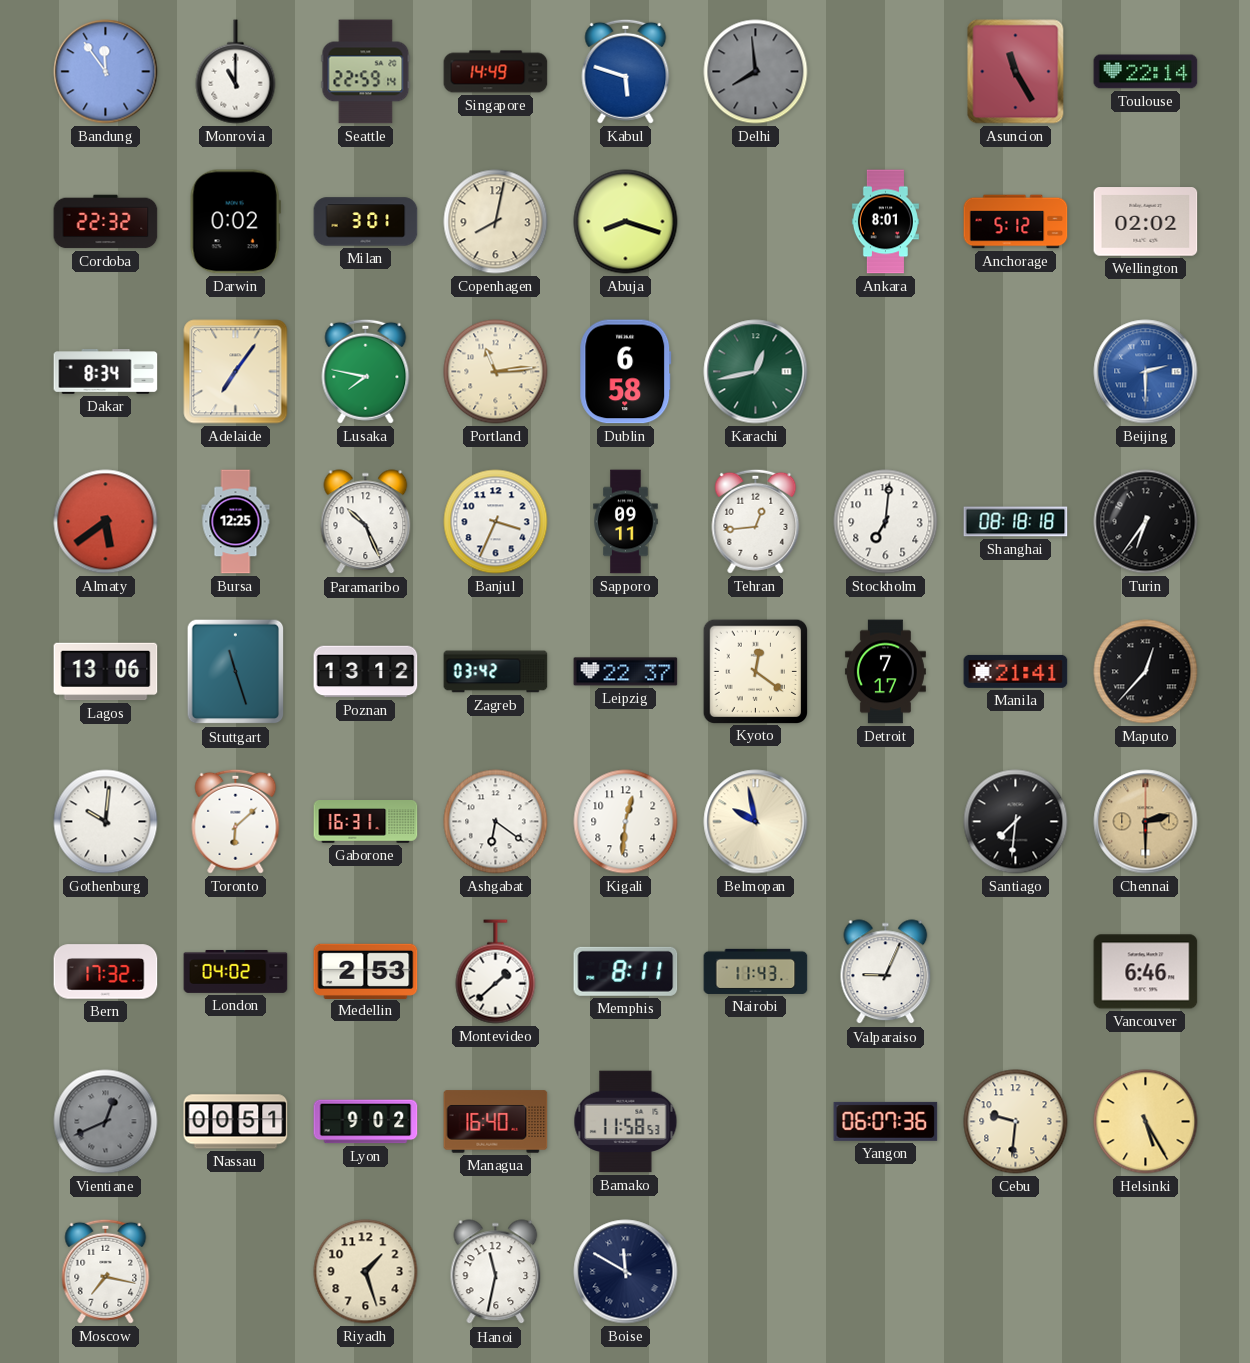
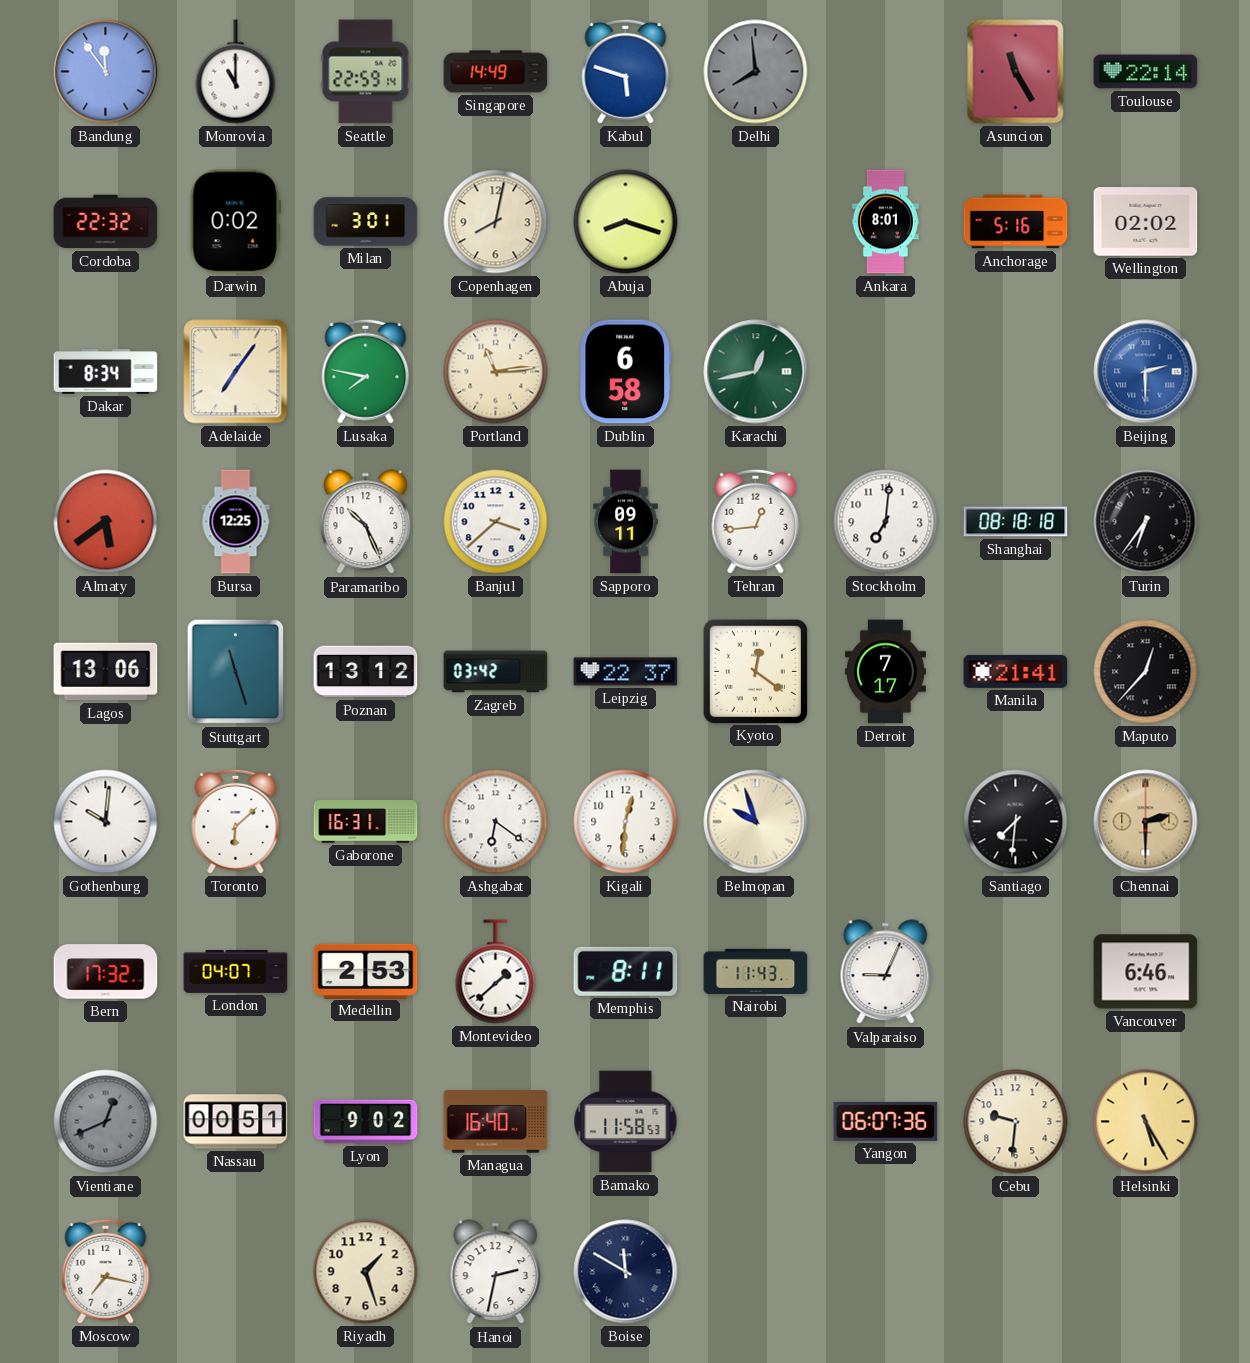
Anchorage: 5:12 -> 5:16
Banjul: 3:34 -> 3:38
Belmopan: 9:58 -> 9:57
London: 04:02 -> 04:07
Hanoi: 11:32 -> 2:32
